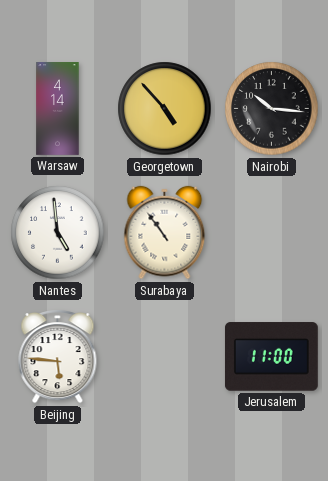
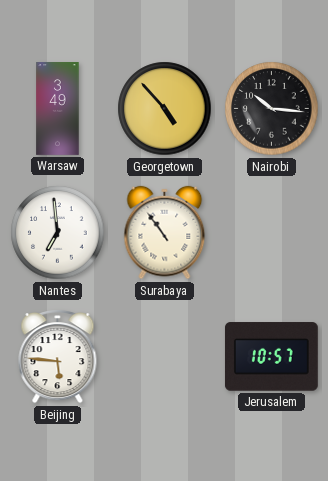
Warsaw: 4:14 -> 3:49
Nantes: 4:59 -> 6:59
Jerusalem: 11:00 -> 10:57
